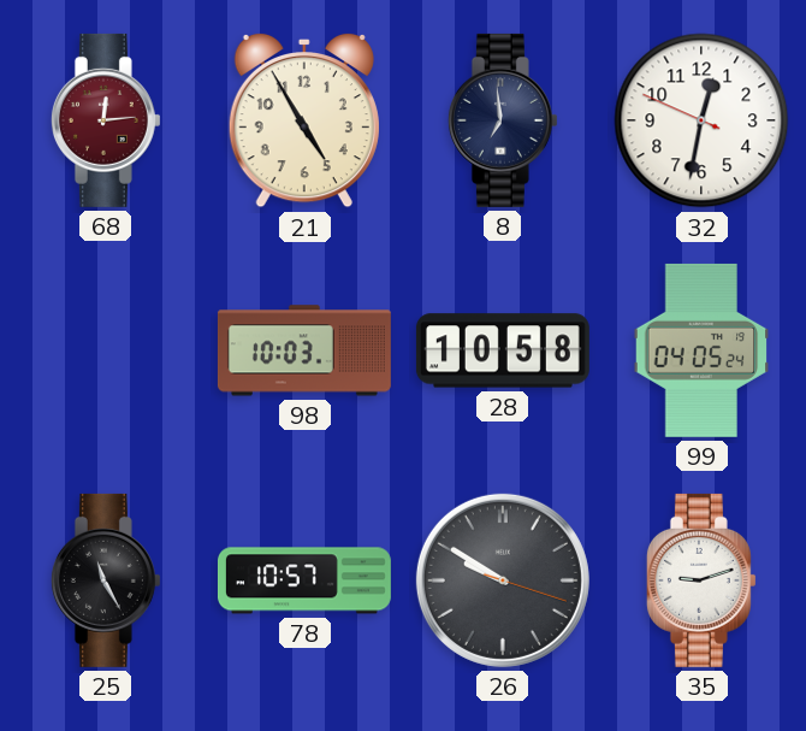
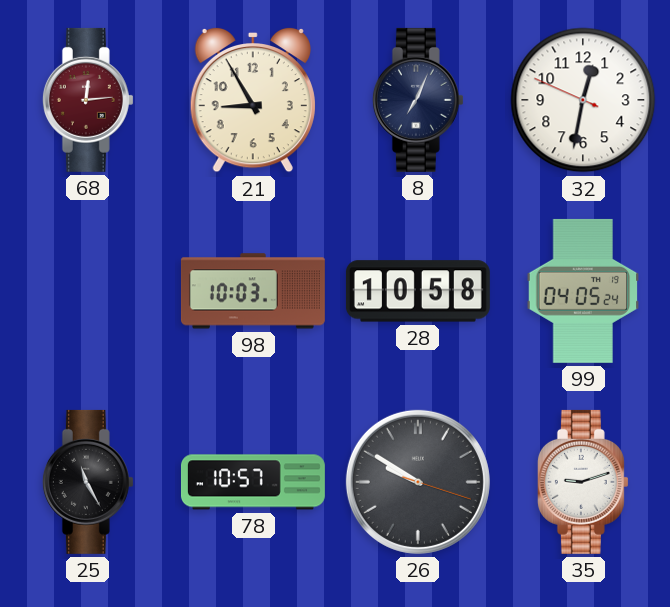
21: 4:55 -> 8:55
8: 6:59 -> 7:04
